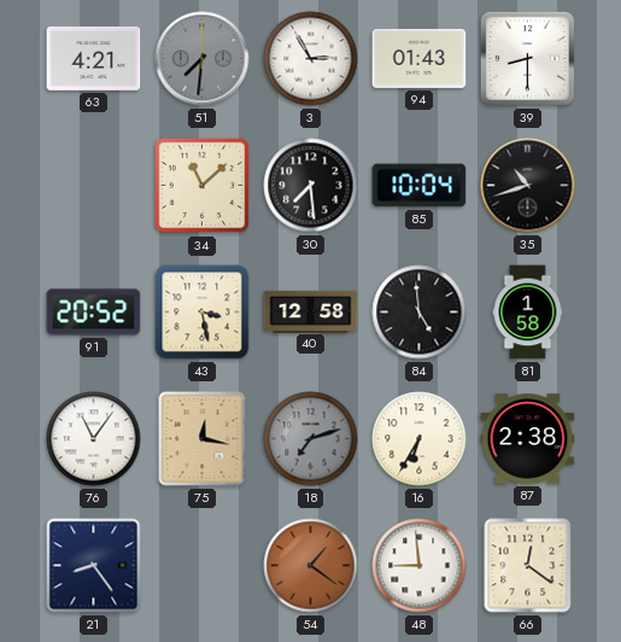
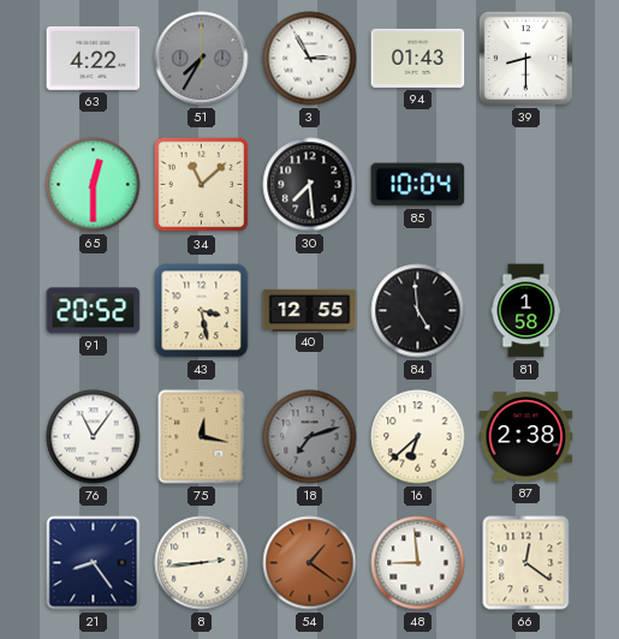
63: 4:21 -> 4:22
51: 7:31 -> 7:35
65: none -> 12:30
35: 10:42 -> none
40: 12:58 -> 12:55
16: 6:35 -> 6:38
8: none -> 2:44
